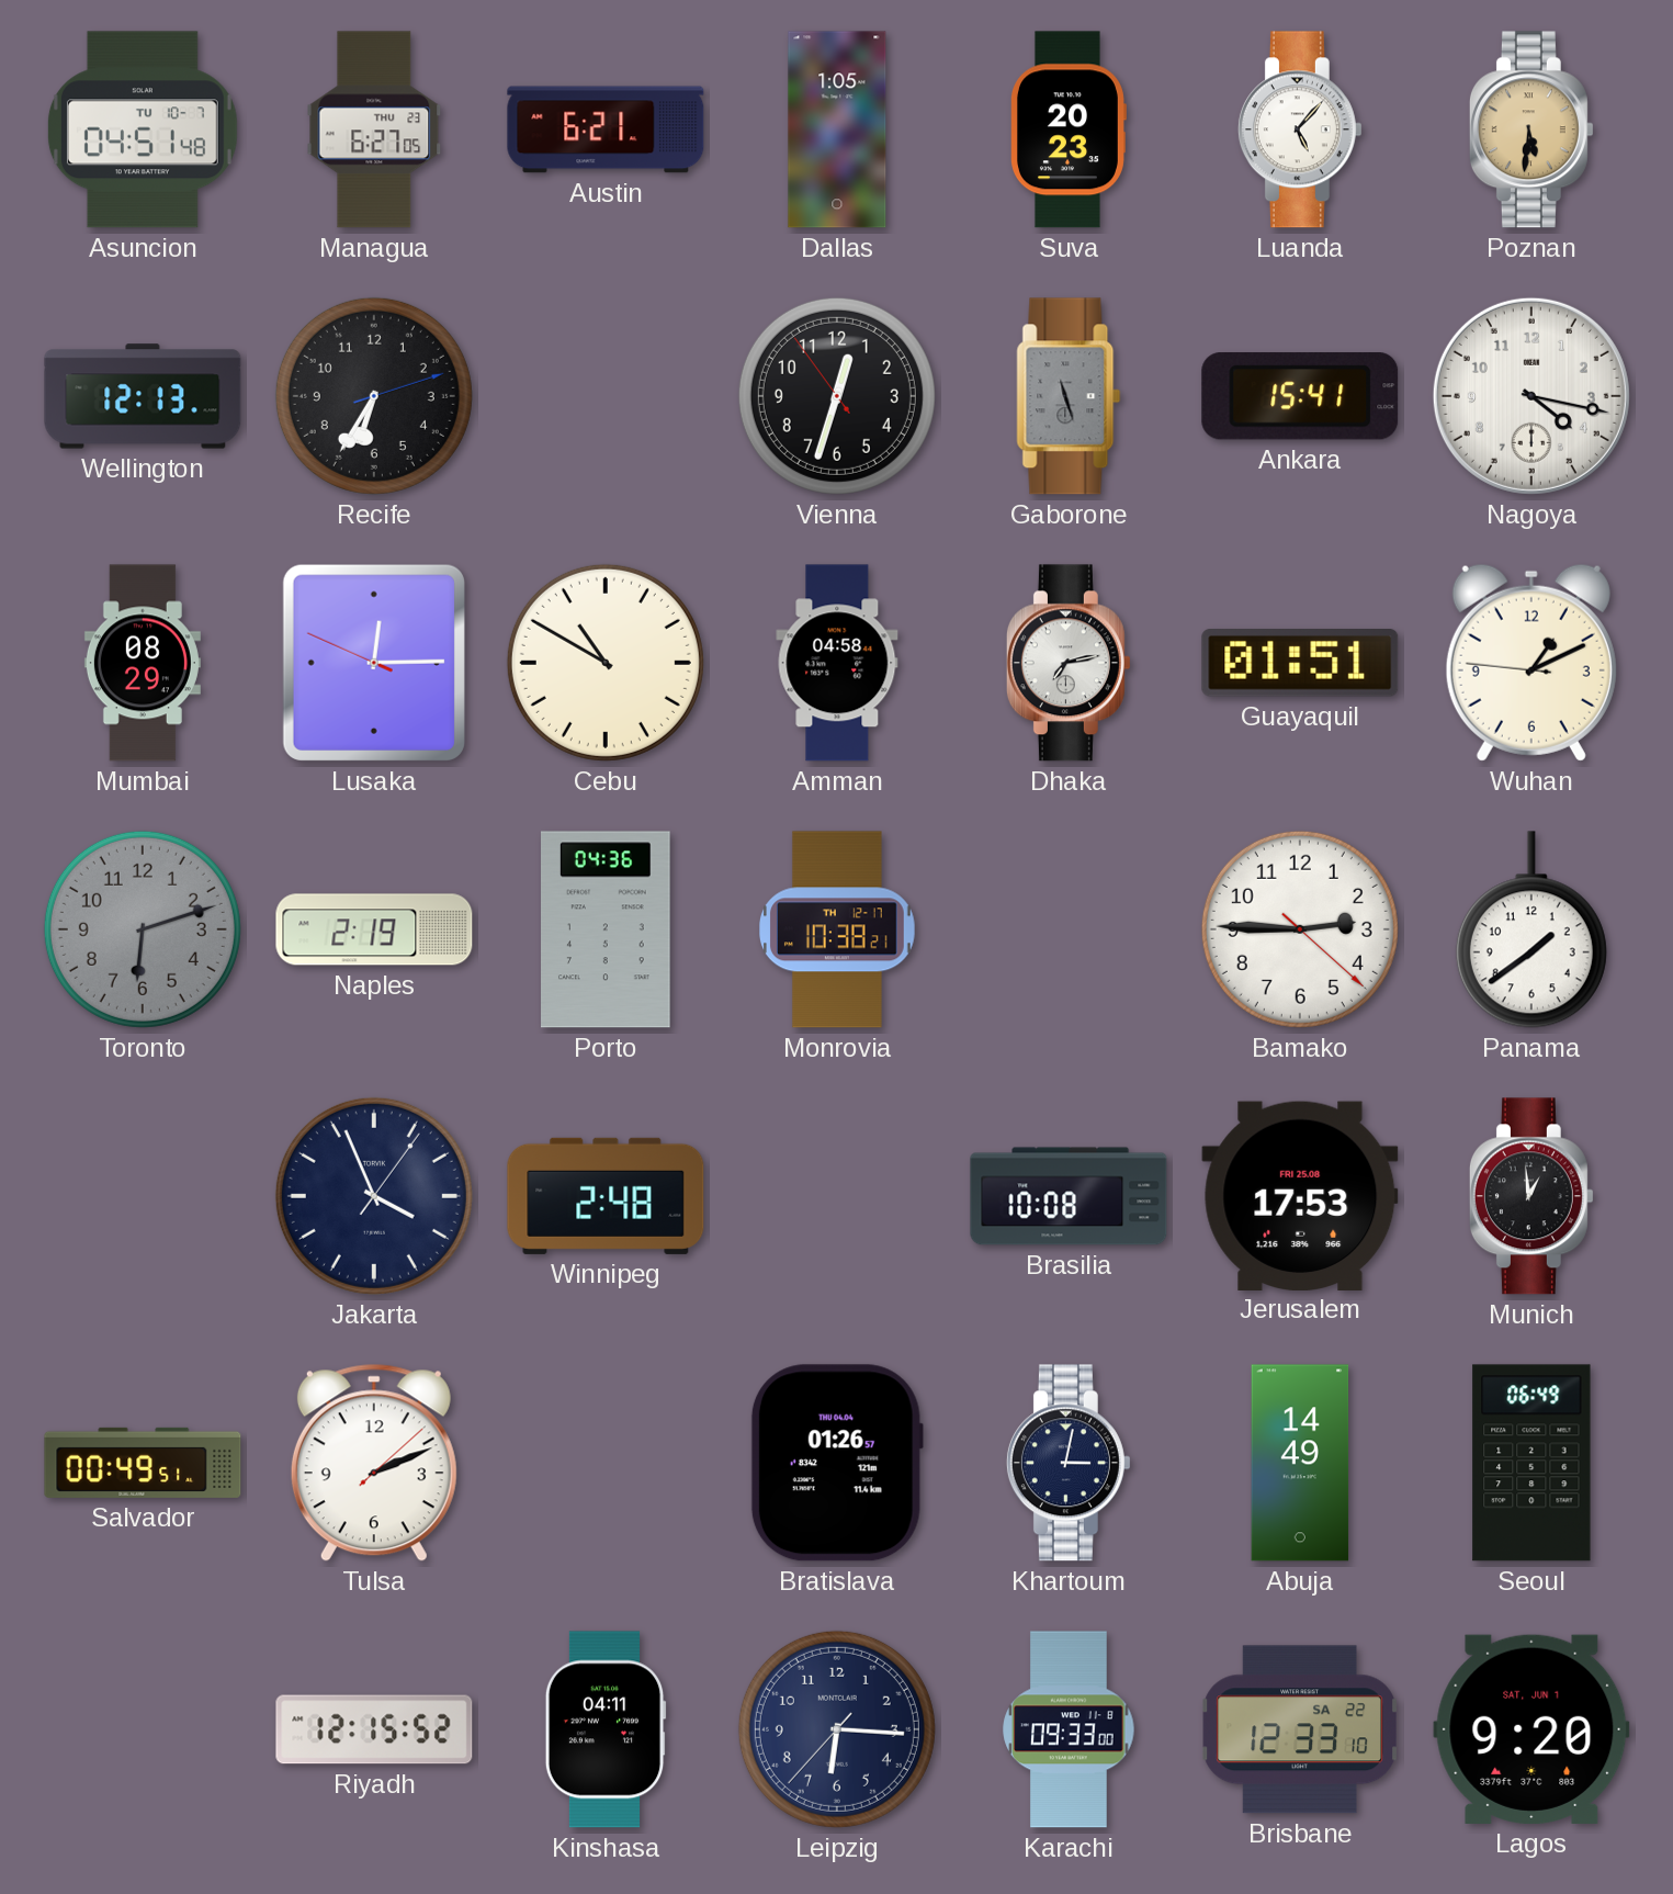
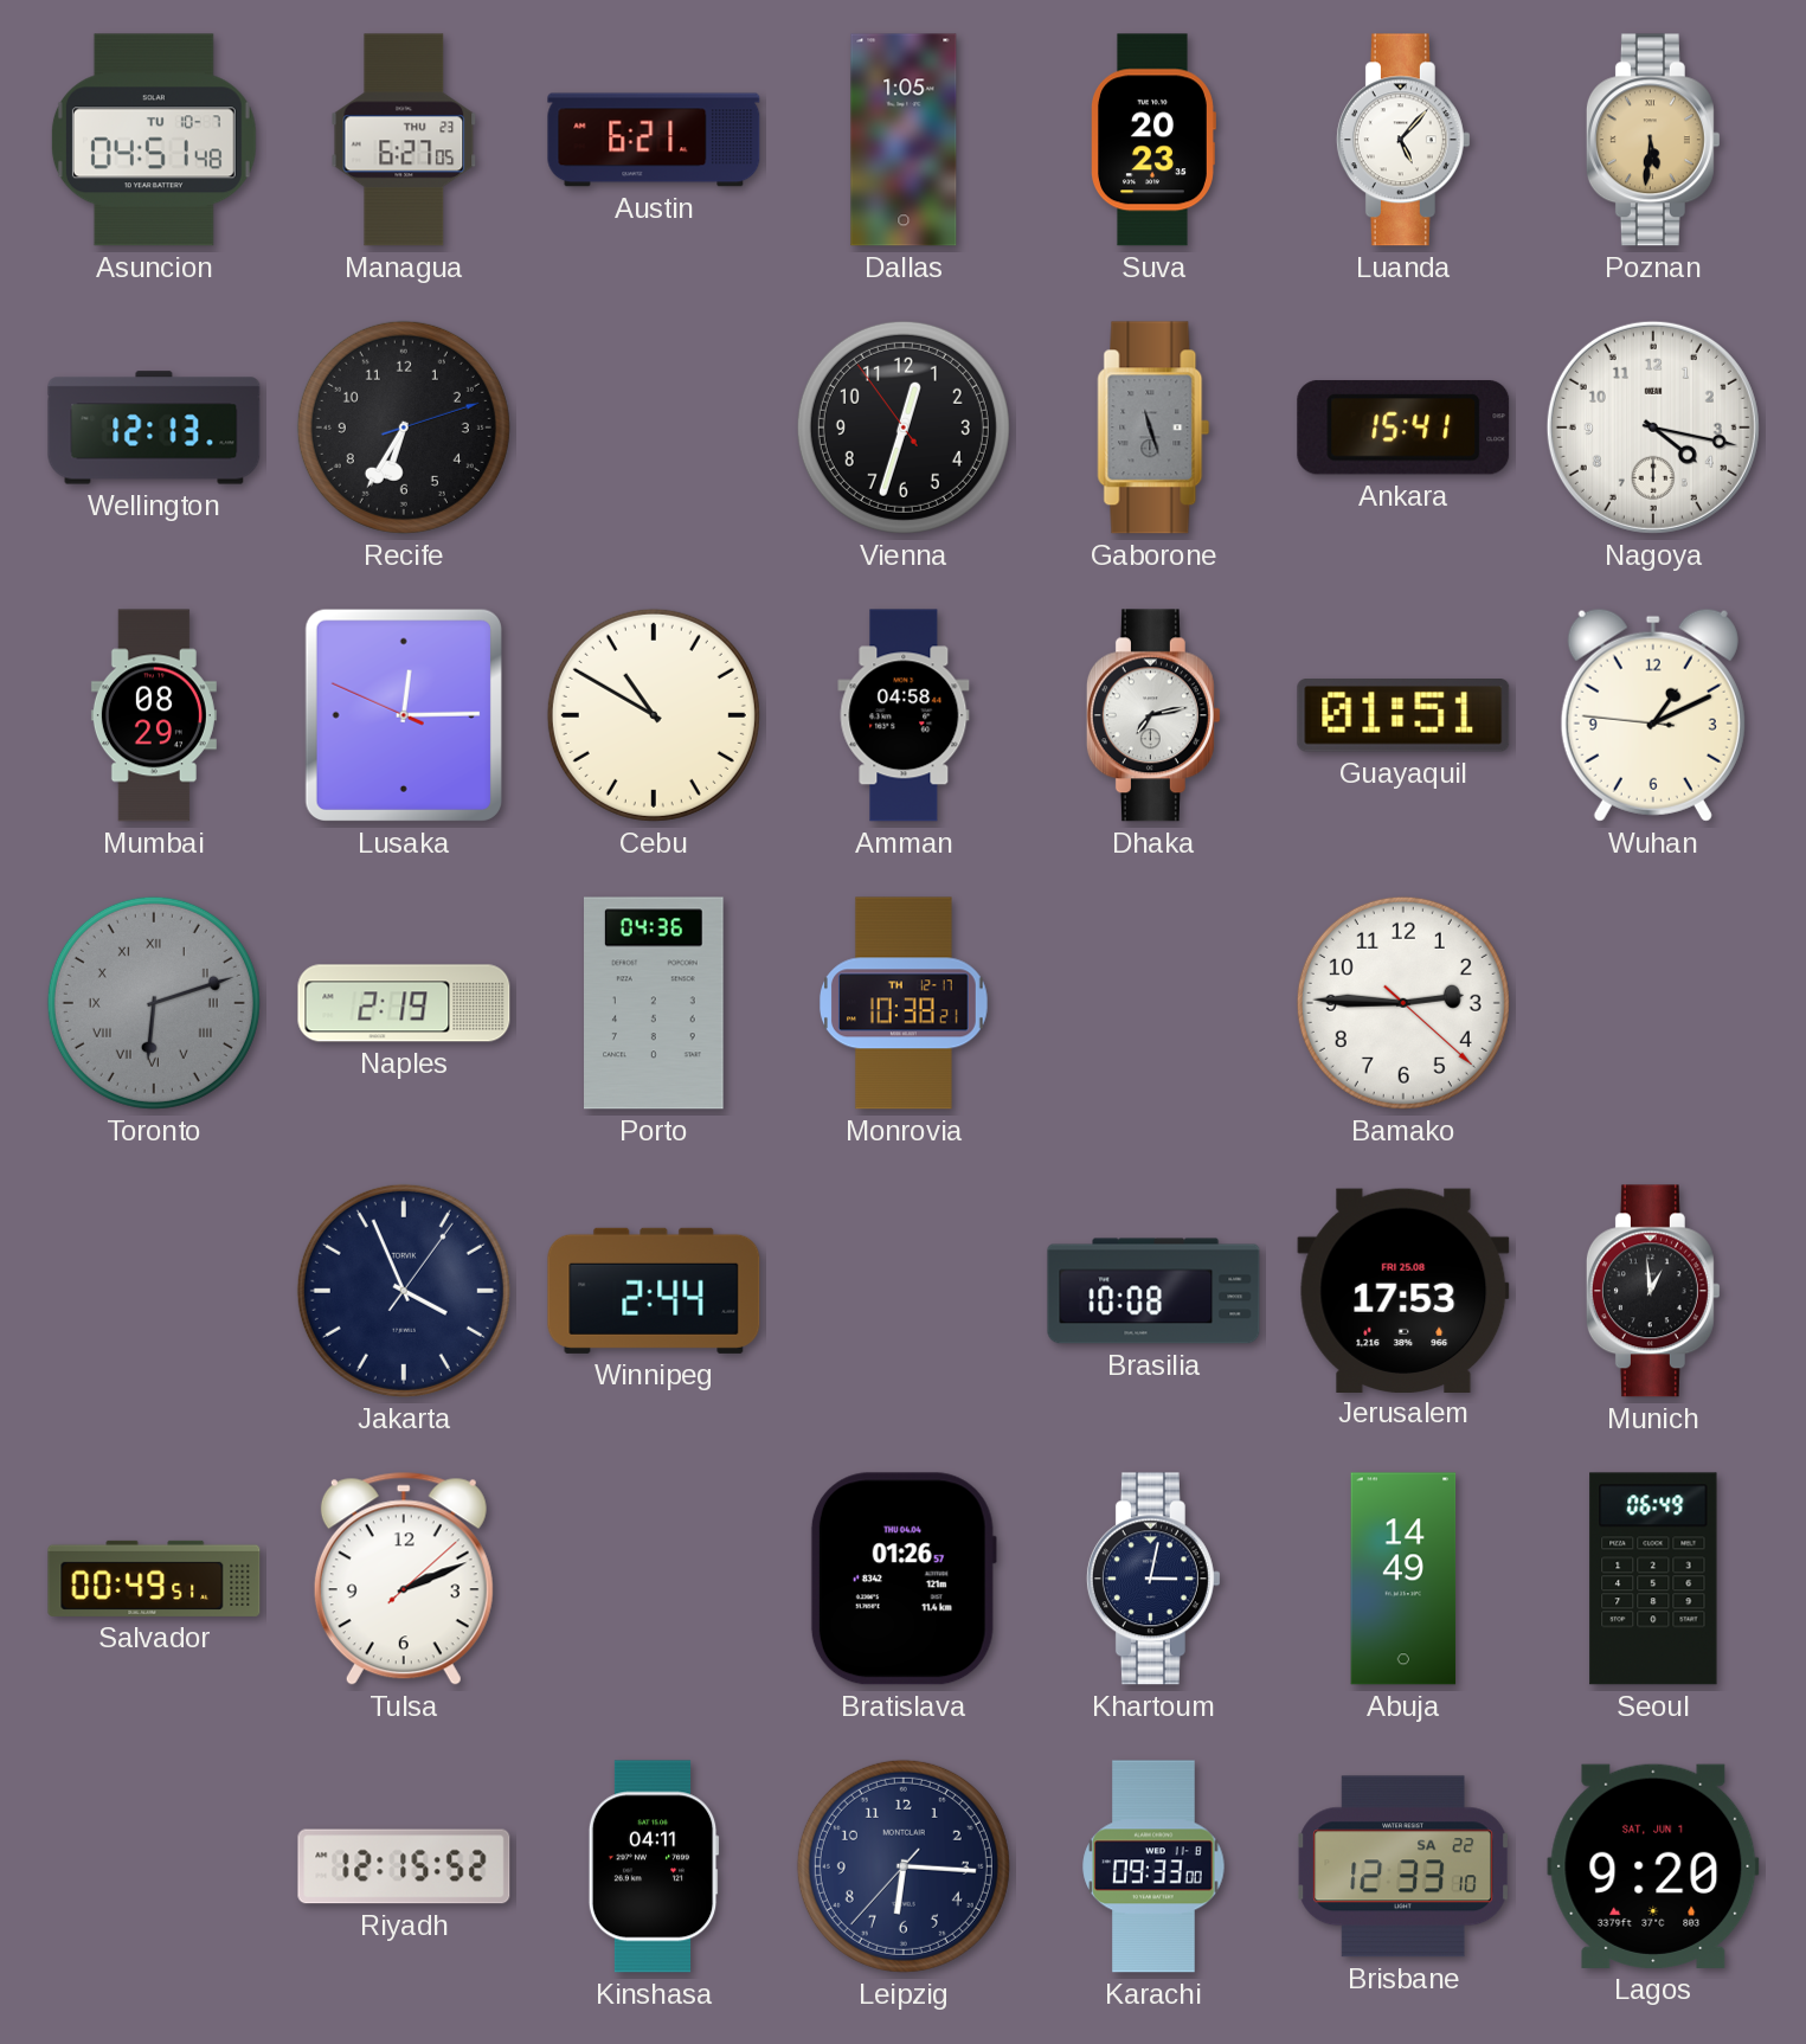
Toronto numerals: Arabic -> Roman
Panama: 1:39 -> none
Winnipeg: 2:48 -> 2:44
